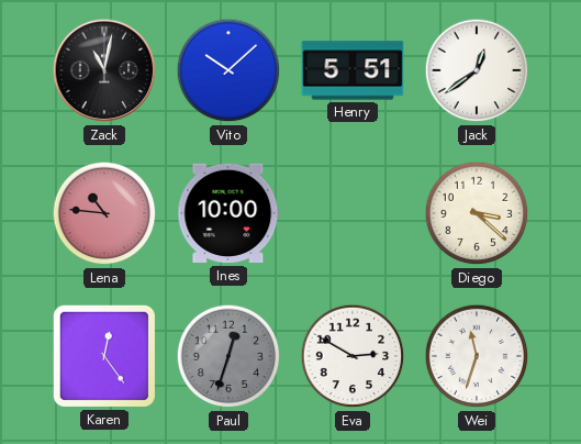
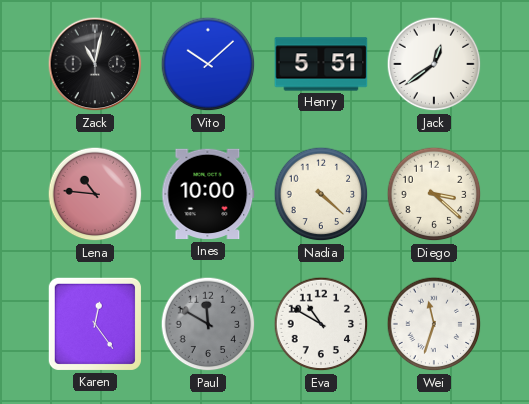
Nadia: none -> 4:22
Paul: 12:33 -> 11:50
Eva: 2:50 -> 10:50
